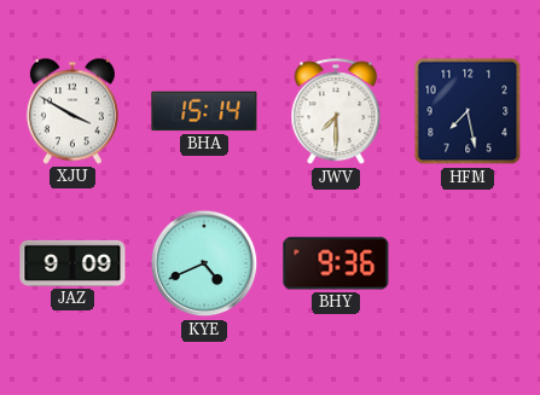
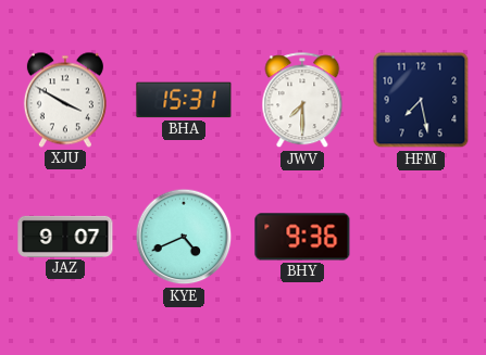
BHA: 15:14 -> 15:31
JAZ: 9:09 -> 9:07
